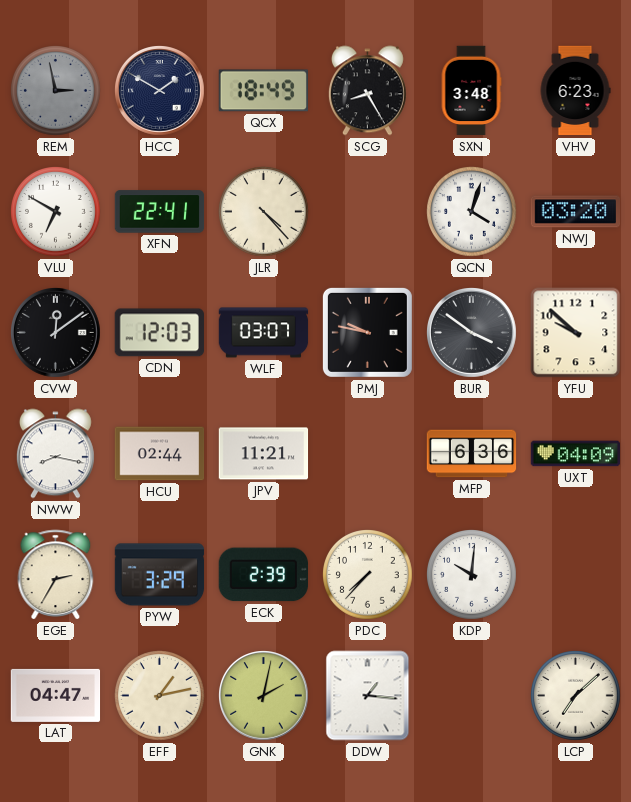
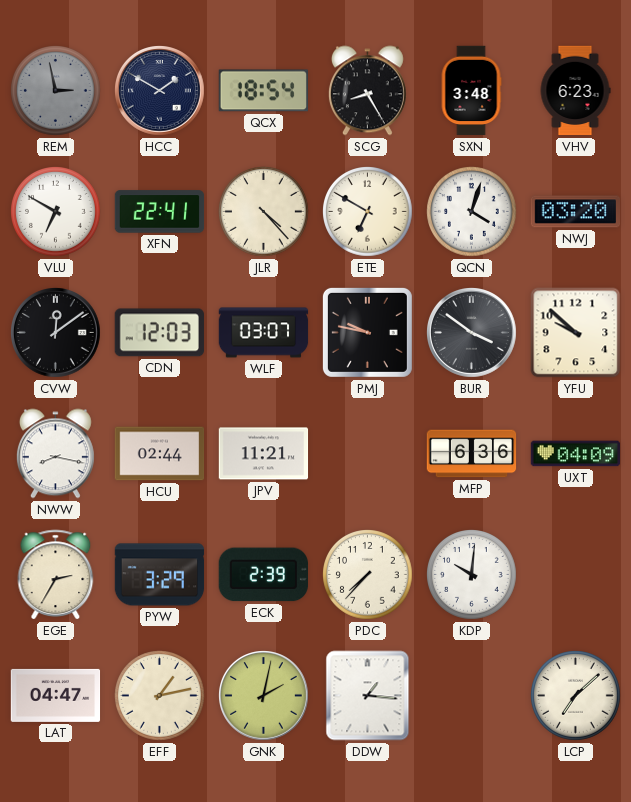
QCX: 18:49 -> 18:54
ETE: none -> 6:50
